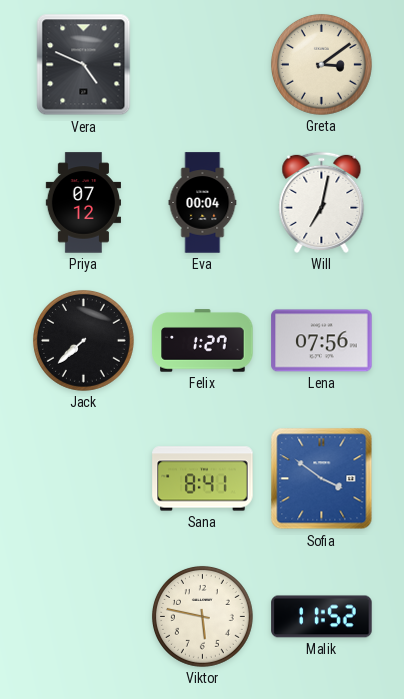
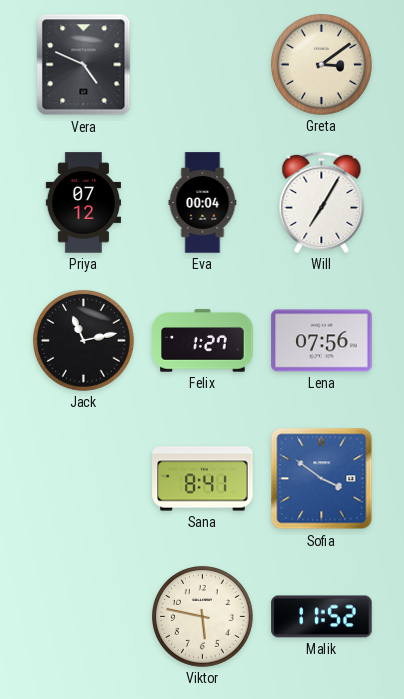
Will: 7:02 -> 7:05
Jack: 7:38 -> 11:13
